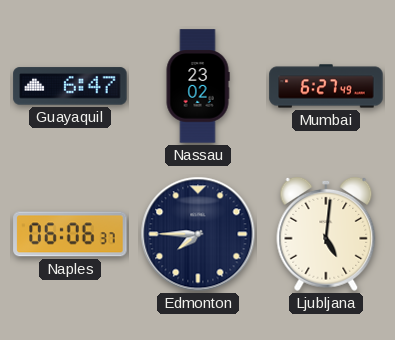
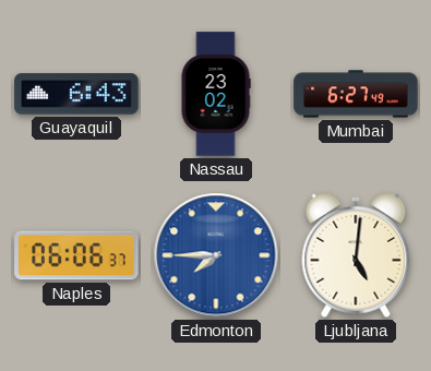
Guayaquil: 6:47 -> 6:43
Edmonton dial: navy -> blue
